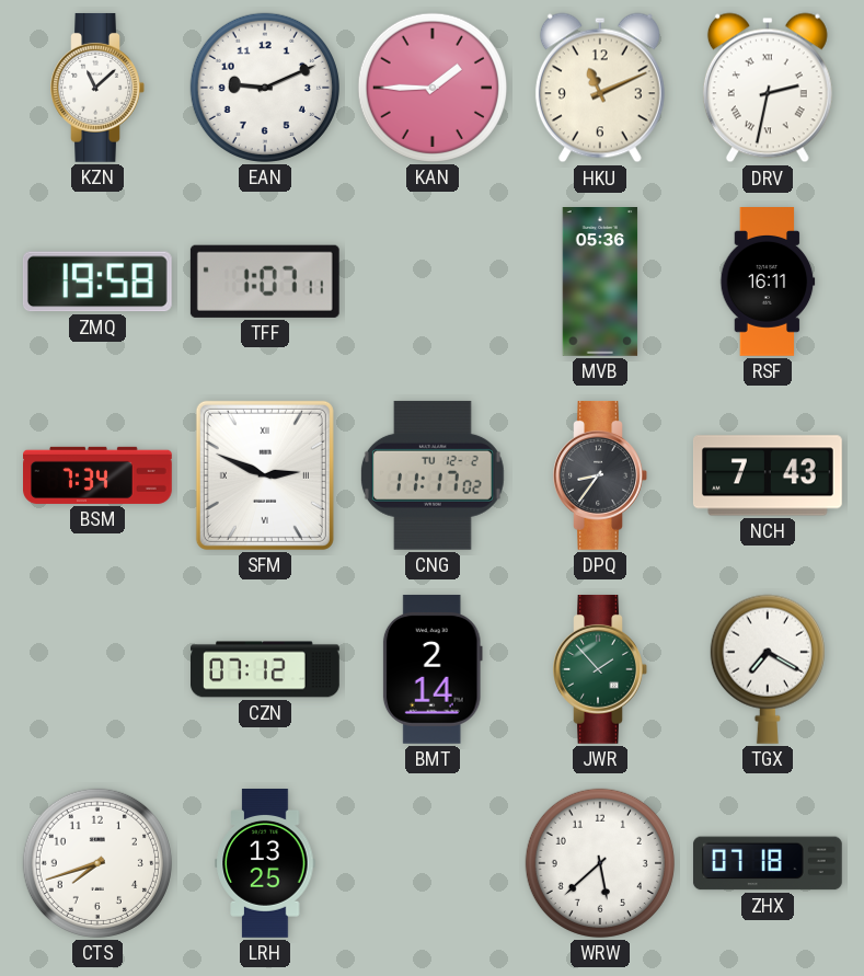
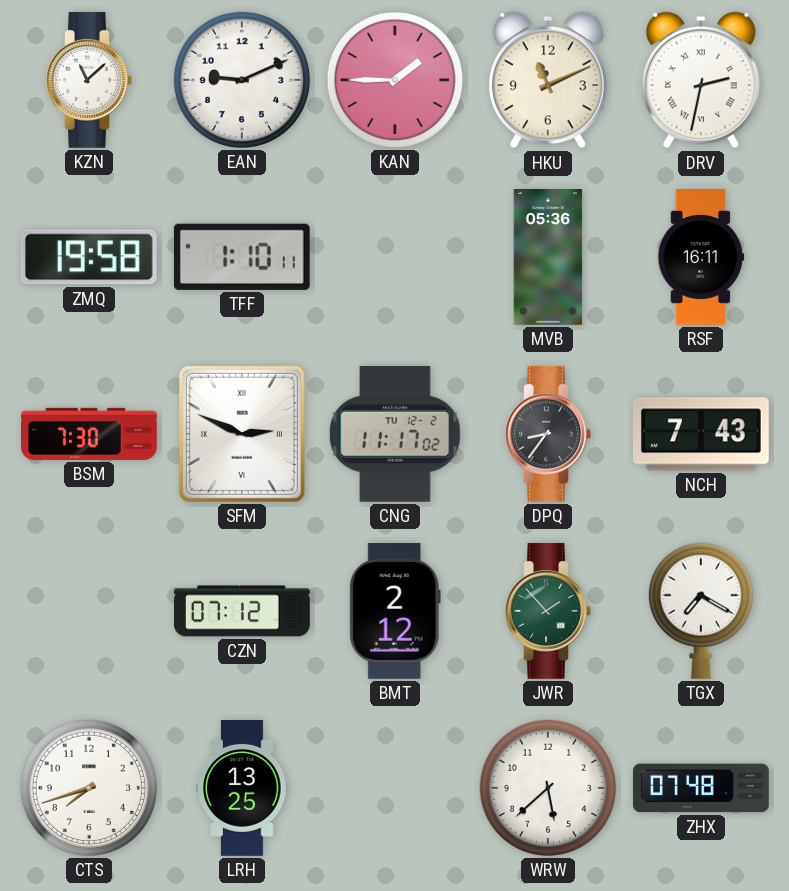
TFF: 1:07 -> 1:10
BSM: 7:34 -> 7:30
BMT: 2:14 -> 2:12
ZHX: 07:18 -> 07:48
